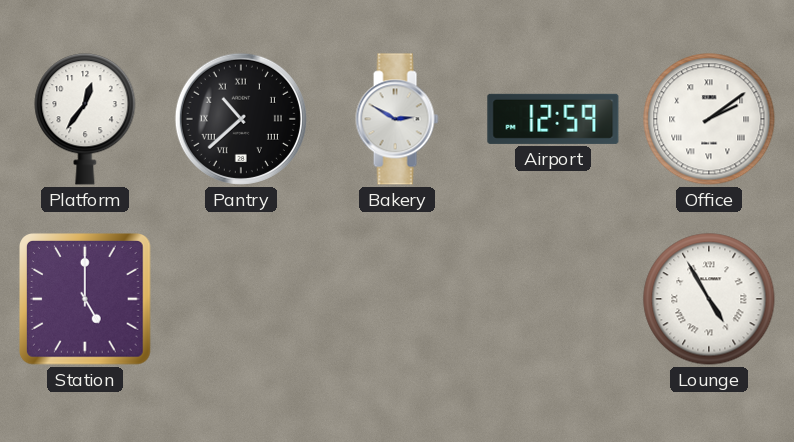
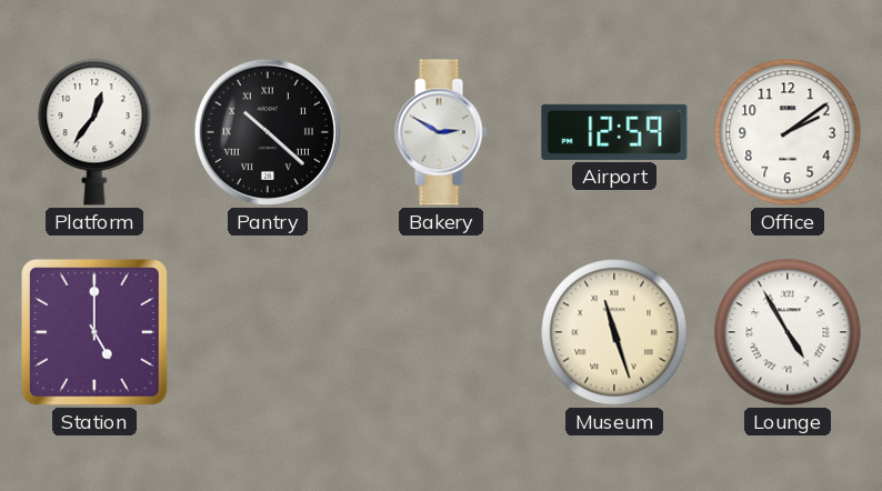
Pantry: 10:38 -> 10:22
Office numerals: Roman -> Arabic
Museum: none -> 11:27
